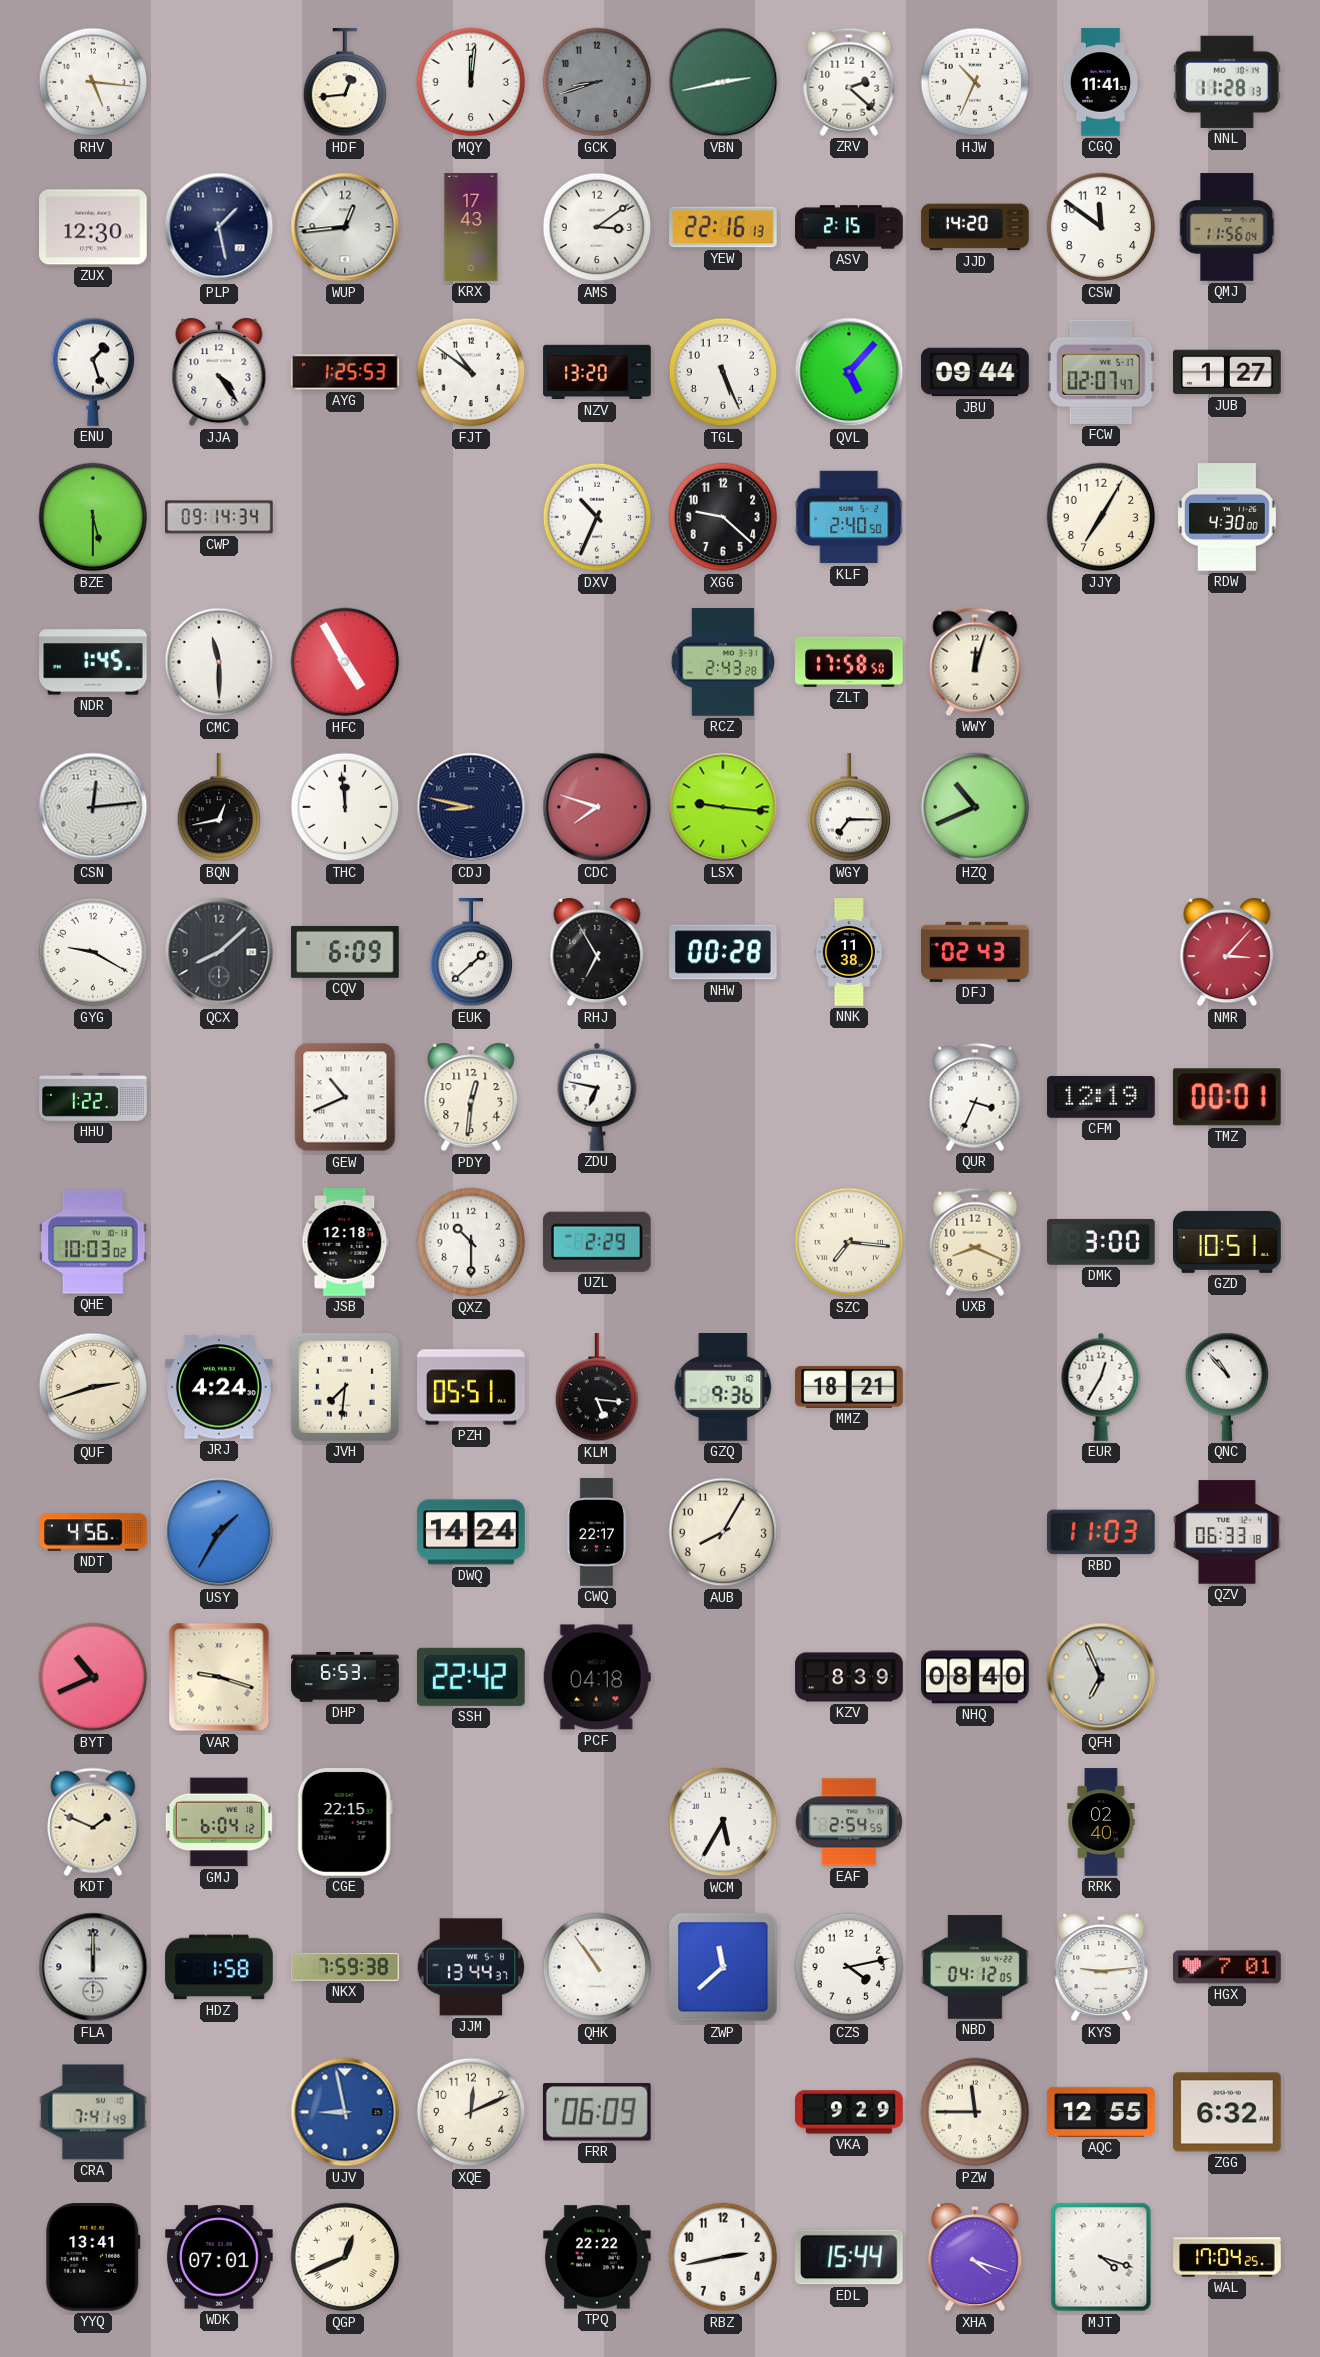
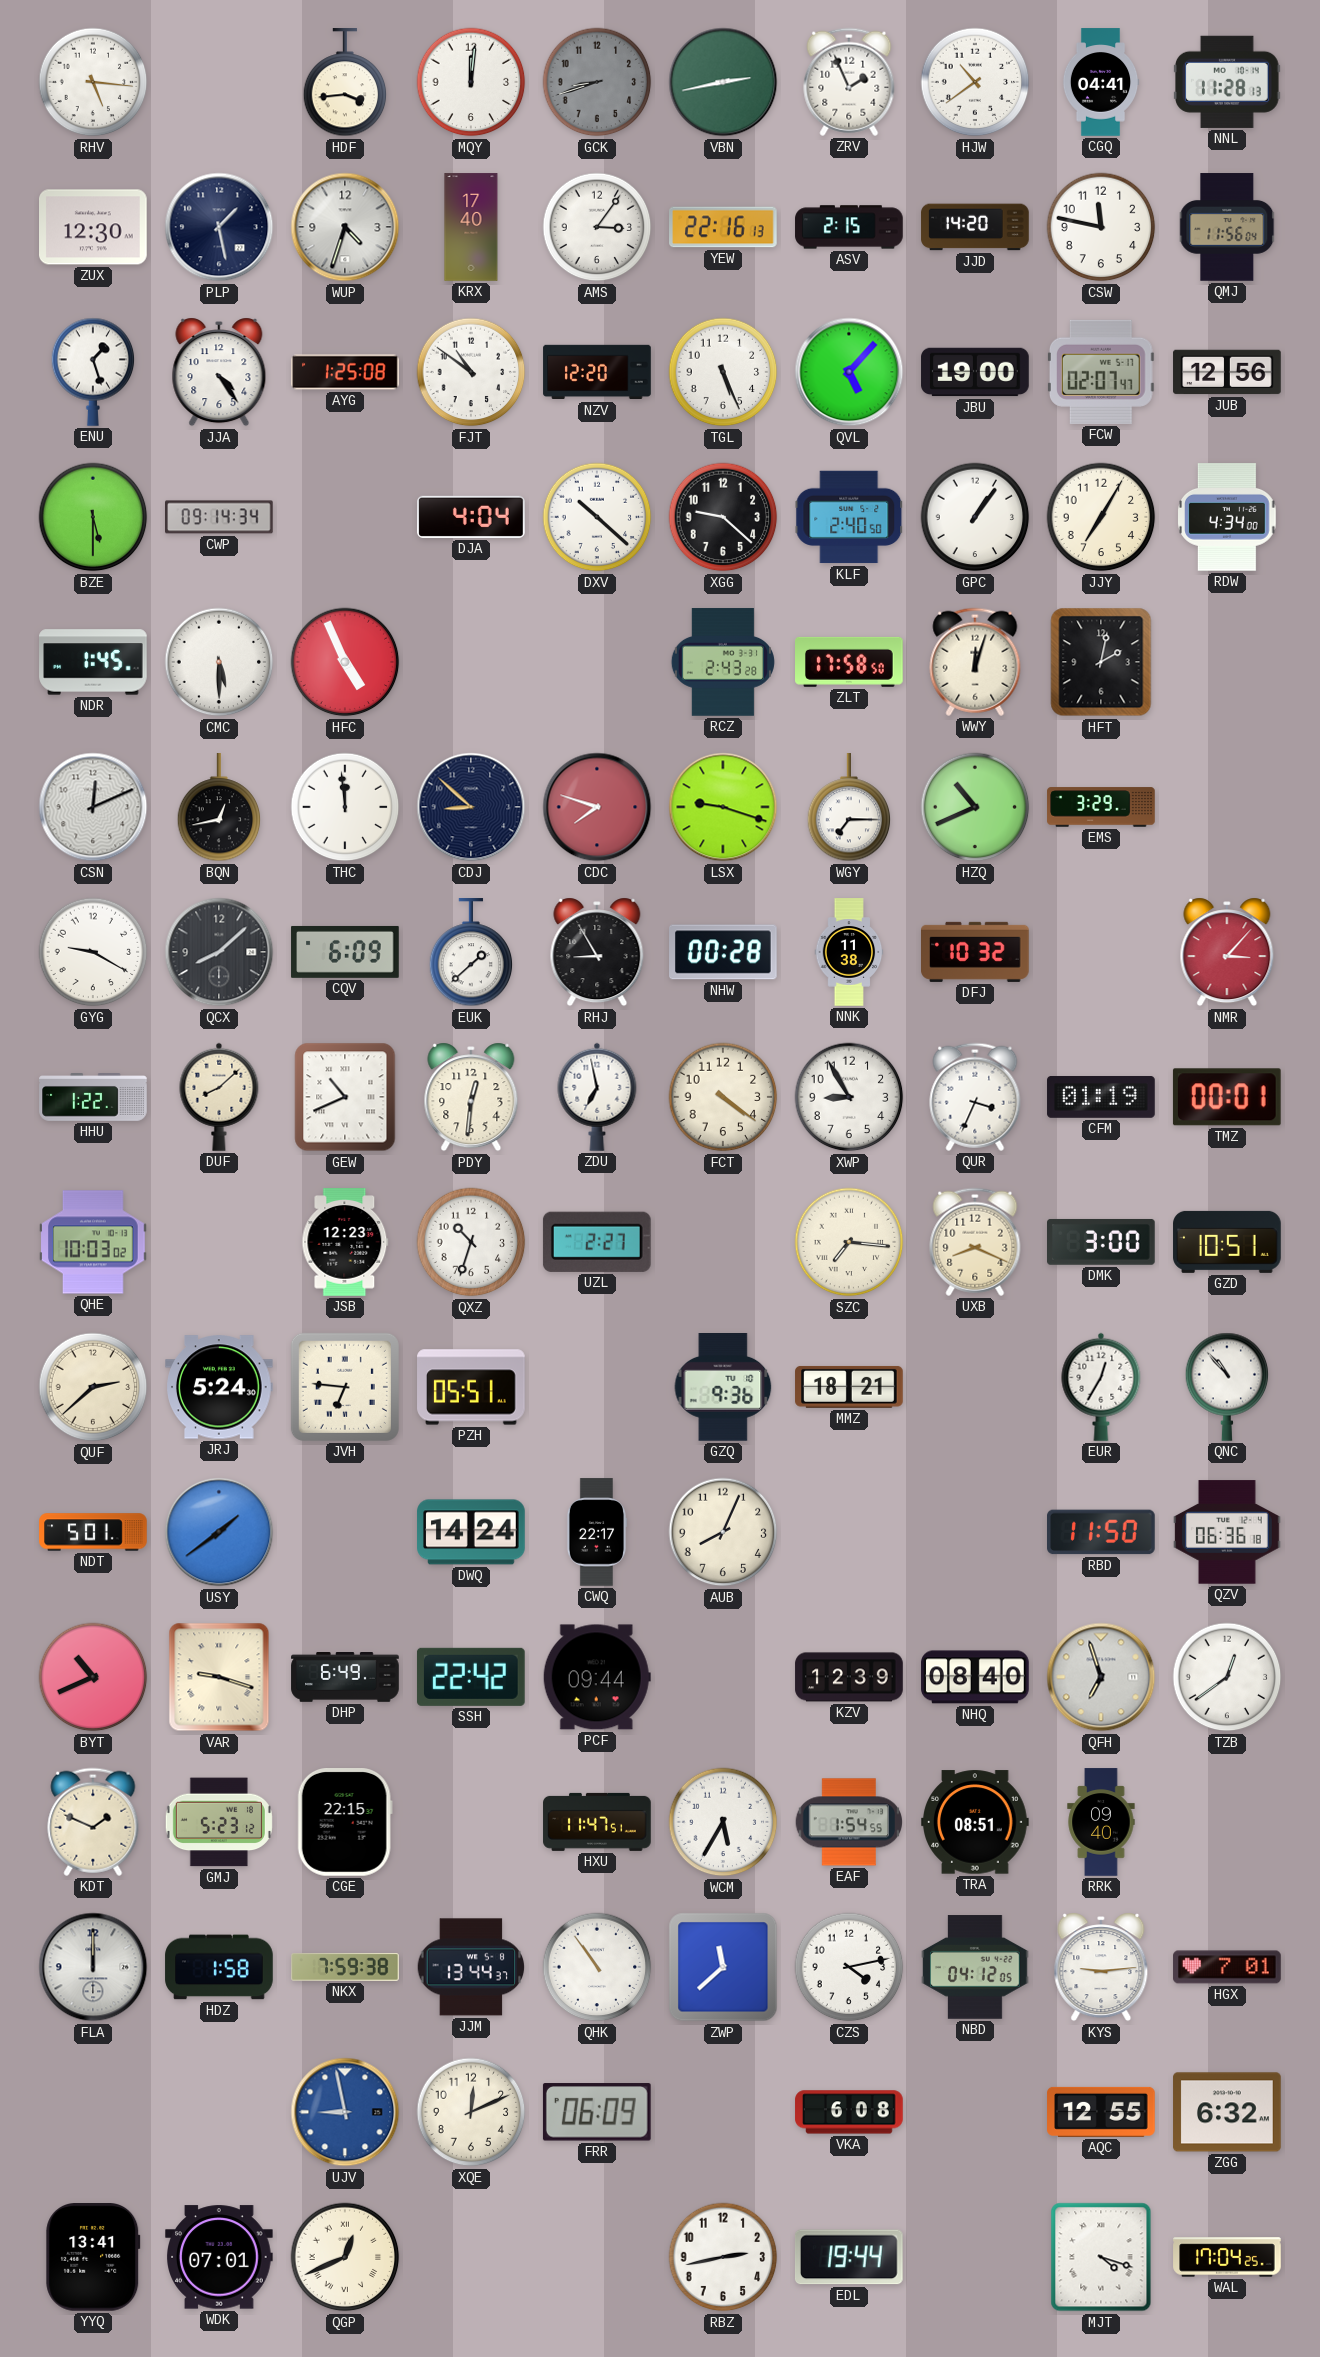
HDF: 12:44 -> 3:44
ZRV: 2:22 -> 1:56
HJW: 10:34 -> 10:39
CGQ: 11:41 -> 04:41
WUP: 12:44 -> 4:33
KRX: 17:43 -> 17:40
AMS: 3:09 -> 3:06
CSW: 11:51 -> 11:47
AYG: 1:25:53 -> 1:25:08
NZV: 13:20 -> 12:20
JBU: 09:44 -> 19:00
JUB: 1:27 -> 12:56
DJA: none -> 4:04
DXV: 10:34 -> 10:22
GPC: none -> 1:06
RDW: 4:30 -> 4:34
CMC: 11:30 -> 5:30
HFC: 4:55 -> 4:56
HFT: none -> 2:02
CSN: 12:14 -> 12:11
CDJ: 8:47 -> 8:52
LSX: 9:16 -> 9:18
EMS: none -> 3:29
RHJ: 6:55 -> 8:55
DFJ: 02:43 -> 10:32
DUF: none -> 8:08
ZDU: 6:47 -> 6:58
FCT: none -> 4:21
XWP: none -> 8:55
CFM: 12:19 -> 01:19
JSB: 12:18 -> 12:23
QXZ: 10:30 -> 10:33
UZL: 2:29 -> 2:27
QUF: 2:42 -> 2:38
JRJ: 4:24 -> 5:24
JVH: 7:31 -> 6:46
KLM: 5:16 -> none
NDT: 4:56 -> 5:01
USY: 1:35 -> 1:39
AUB: 8:05 -> 8:04
RBD: 11:03 -> 11:50
QZV: 06:33 -> 06:36
DHP: 6:53 -> 6:49
PCF: 04:18 -> 09:44
KZV: 8:39 -> 12:39
QFH: 6:56 -> 6:57
TZB: none -> 12:39
GMJ: 6:04 -> 5:23
HXU: none -> 11:47
EAF: 2:54 -> 1:54
TRA: none -> 08:51
RRK: 02:40 -> 09:40
CRA: 7:41 -> none
VKA: 9:29 -> 6:08
PZW: 11:45 -> none
TPQ: 22:22 -> none
EDL: 15:44 -> 19:44
XHA: 4:18 -> none
